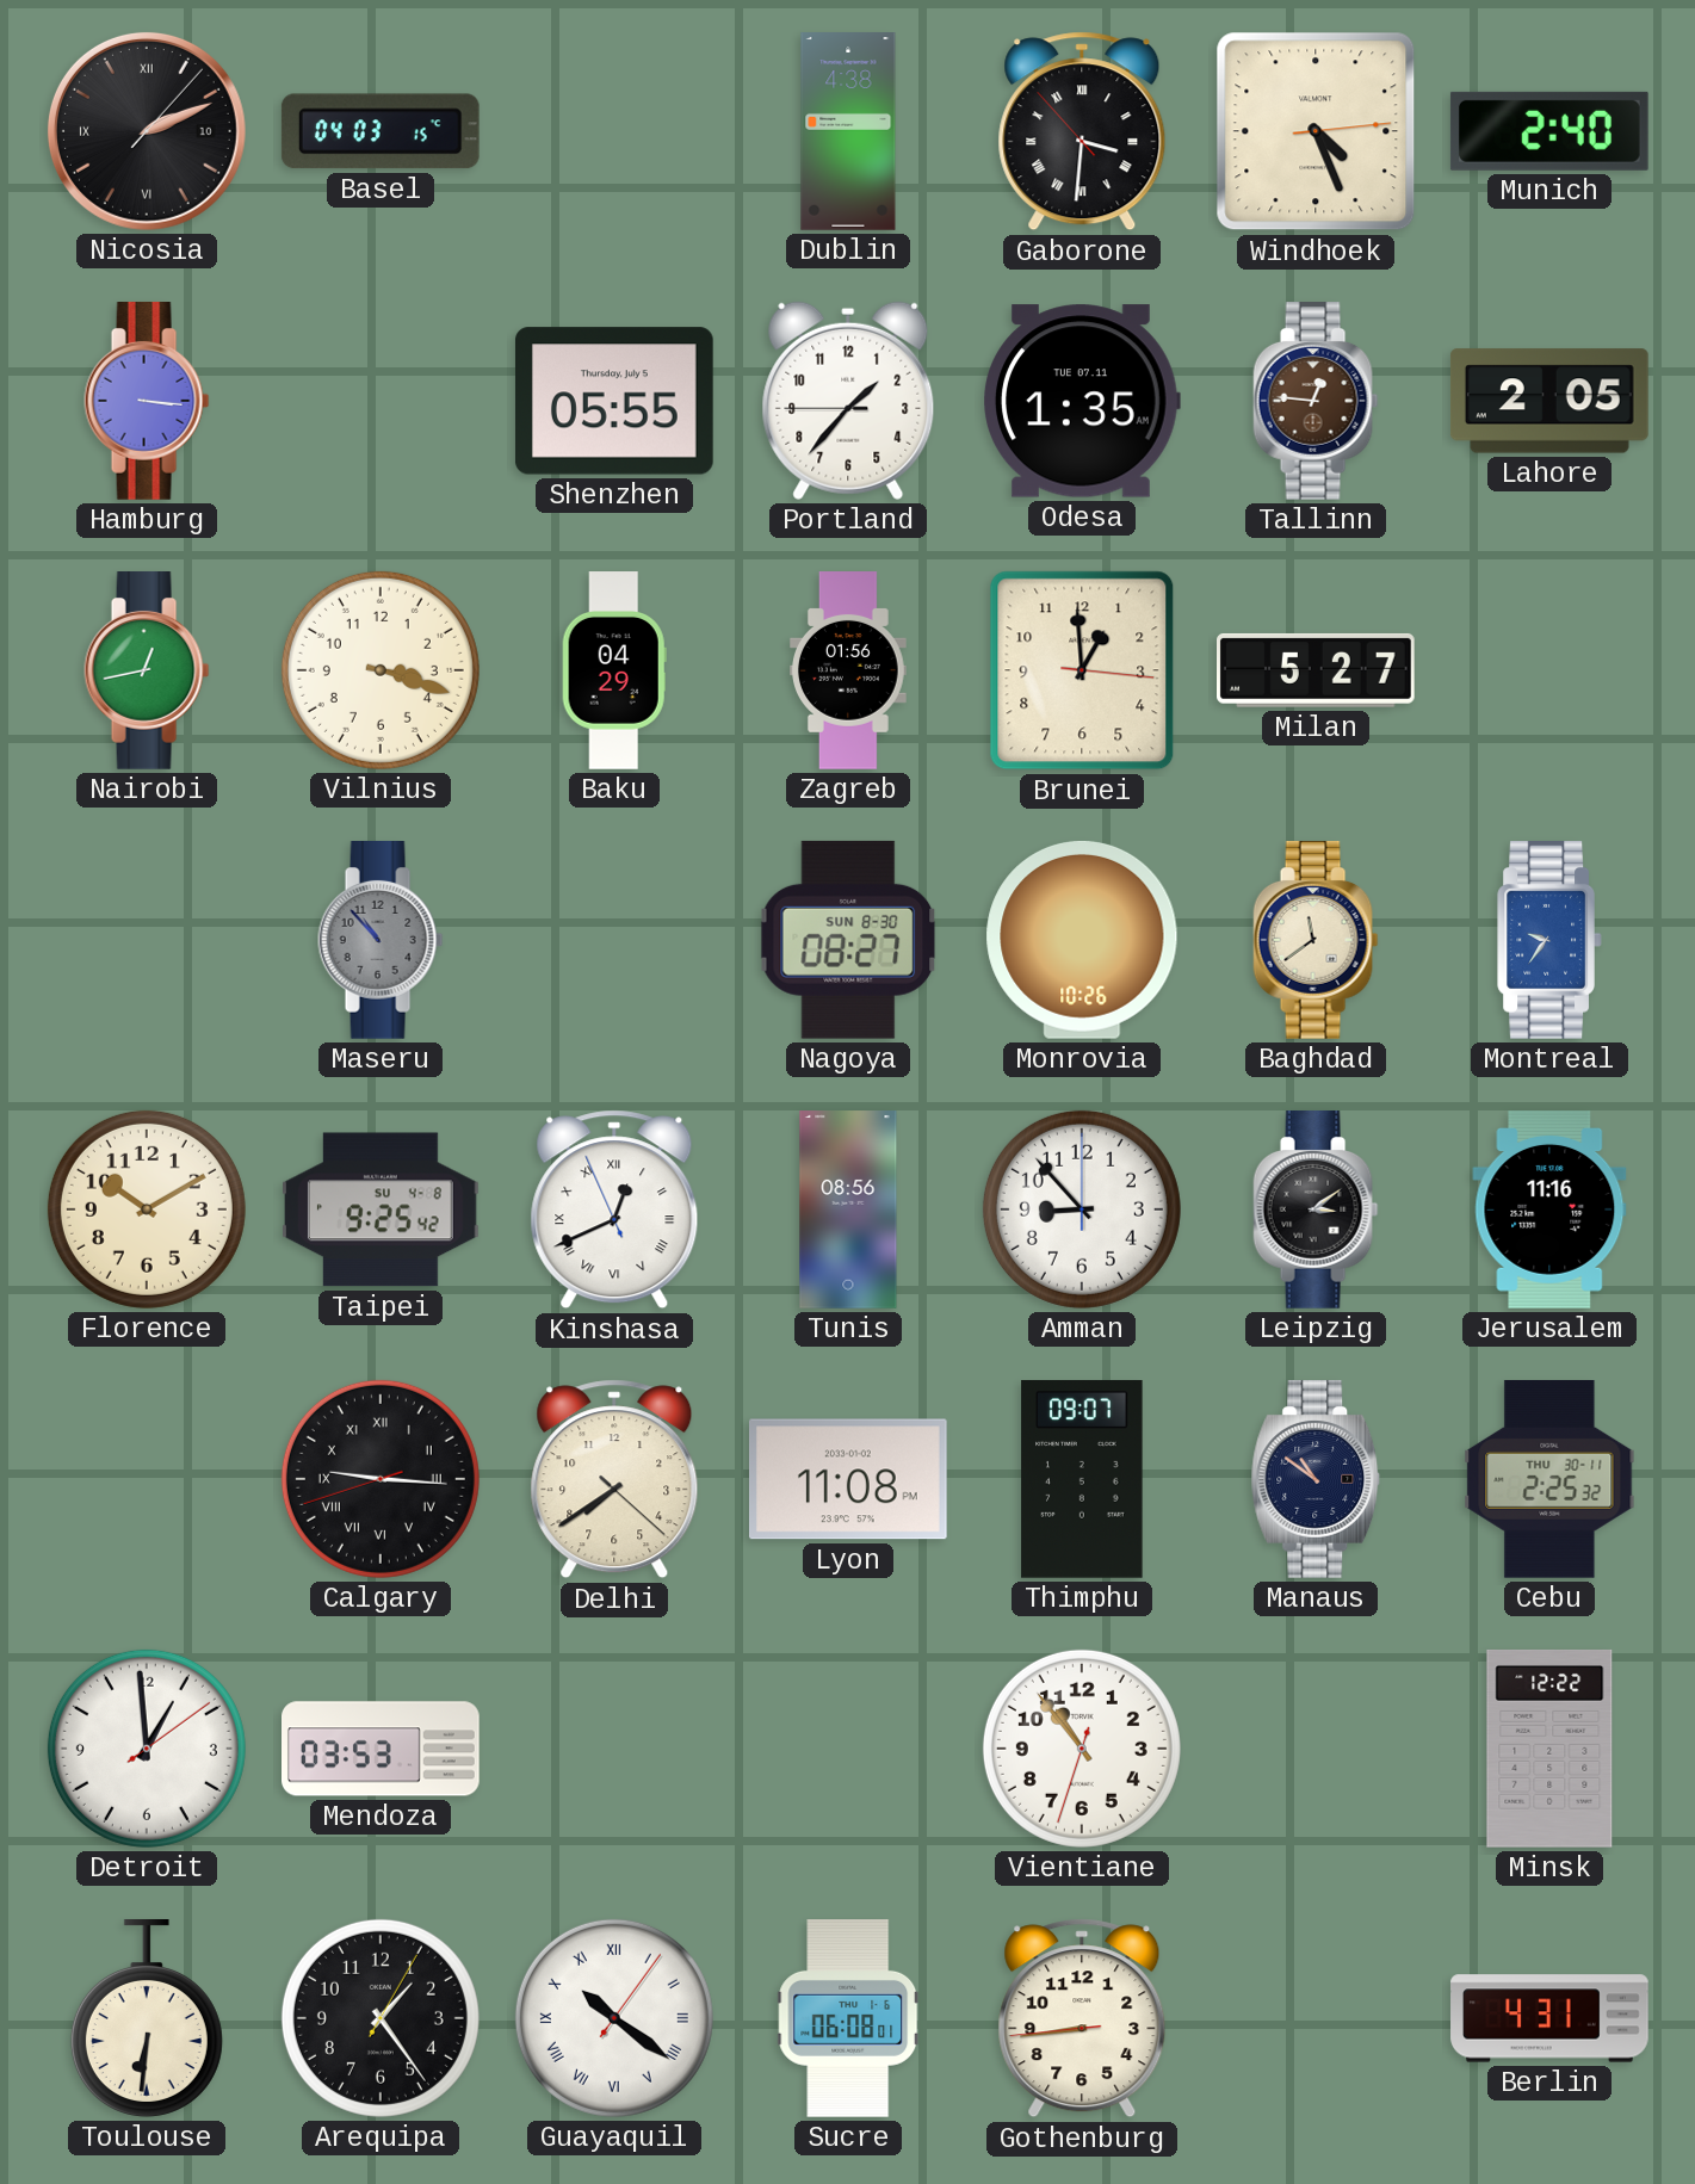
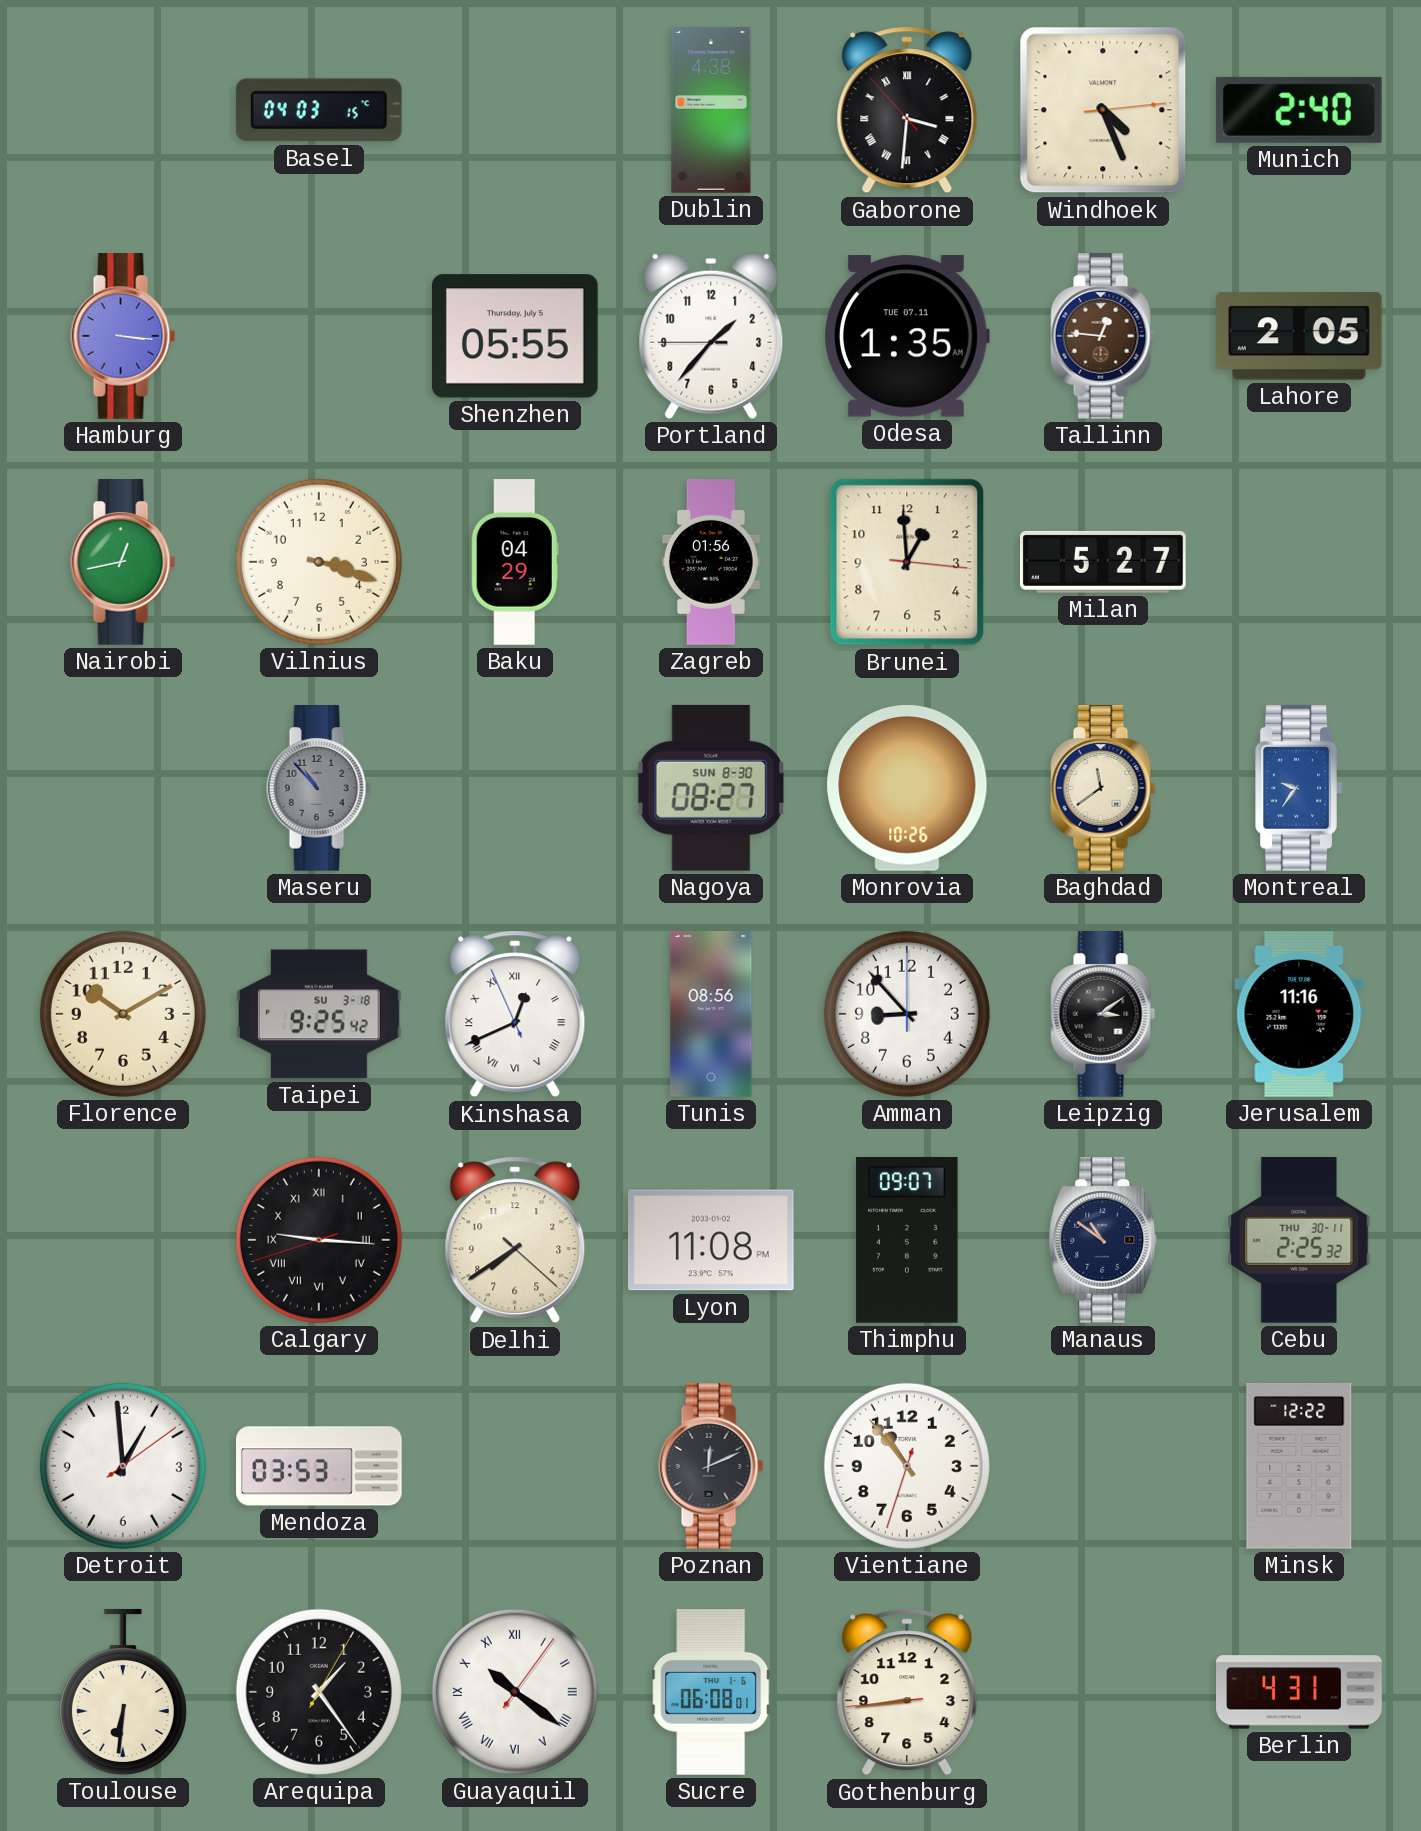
Nicosia: 2:11 -> none
Taipei date: SU 4-8 -> SU 3-18
Poznan: none -> 12:11
